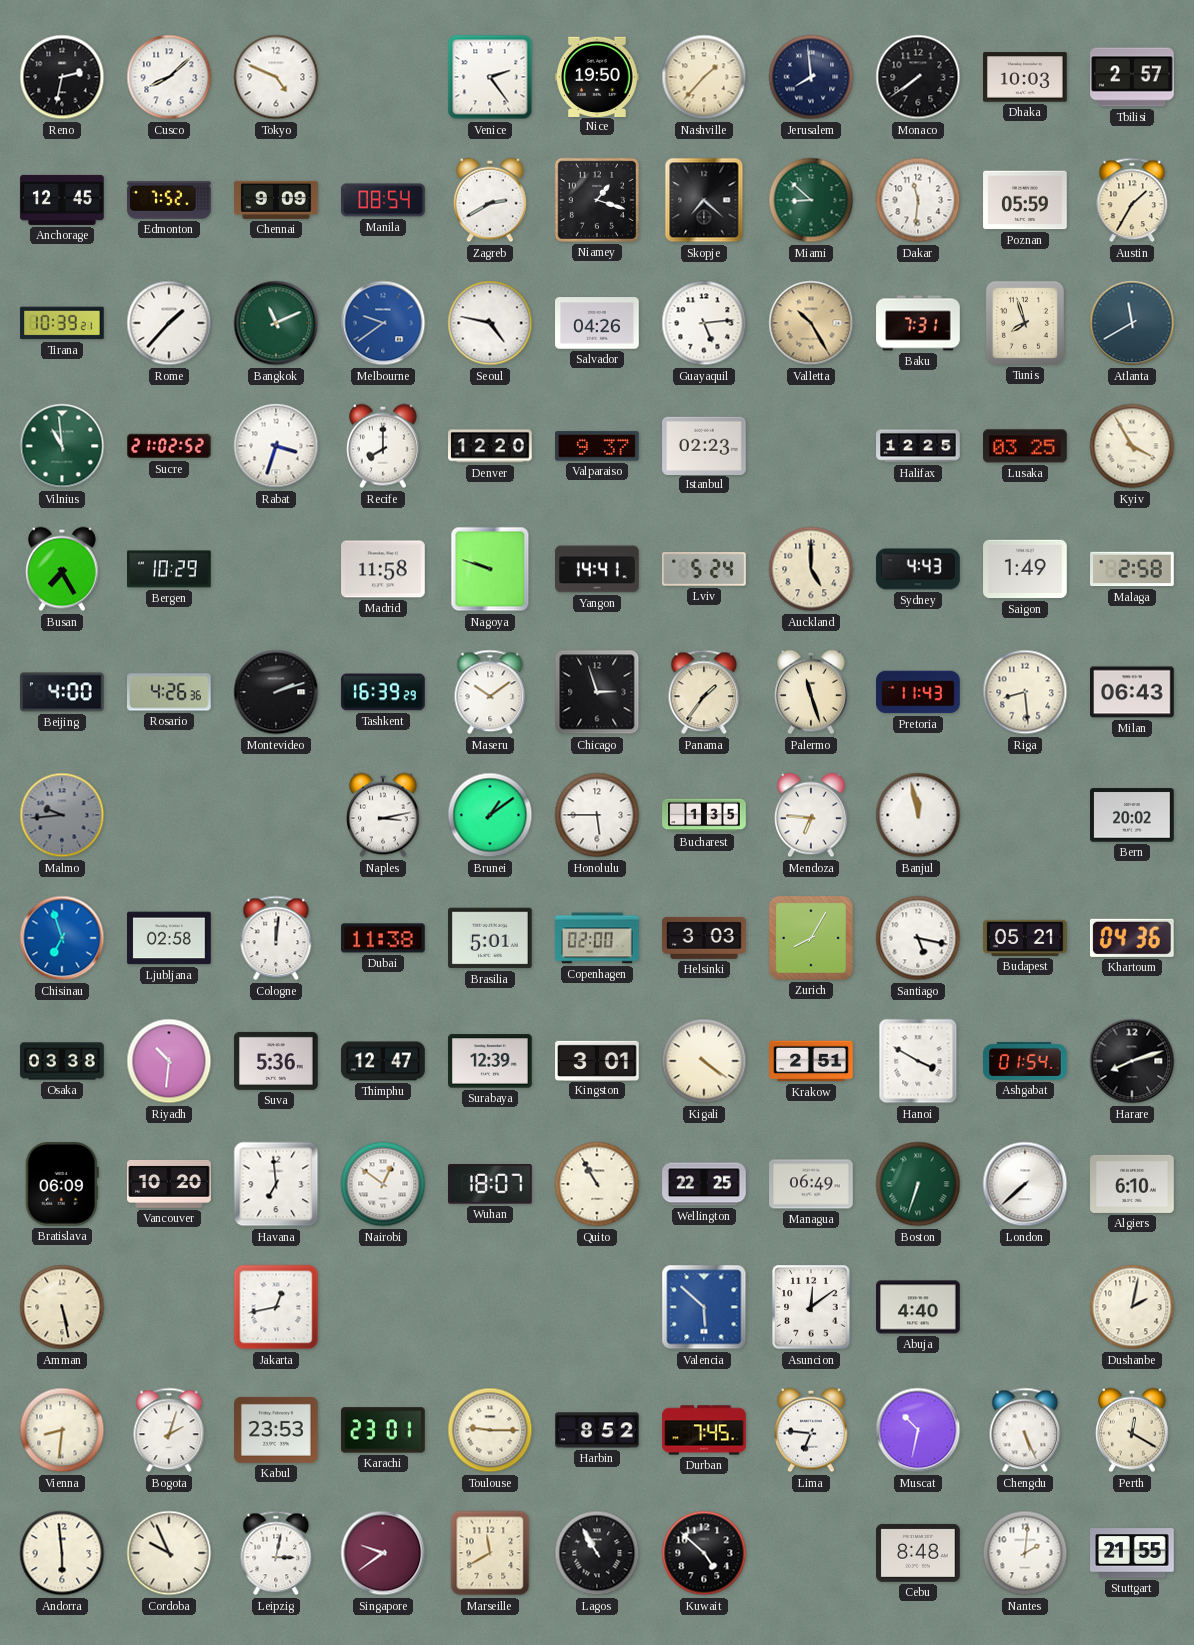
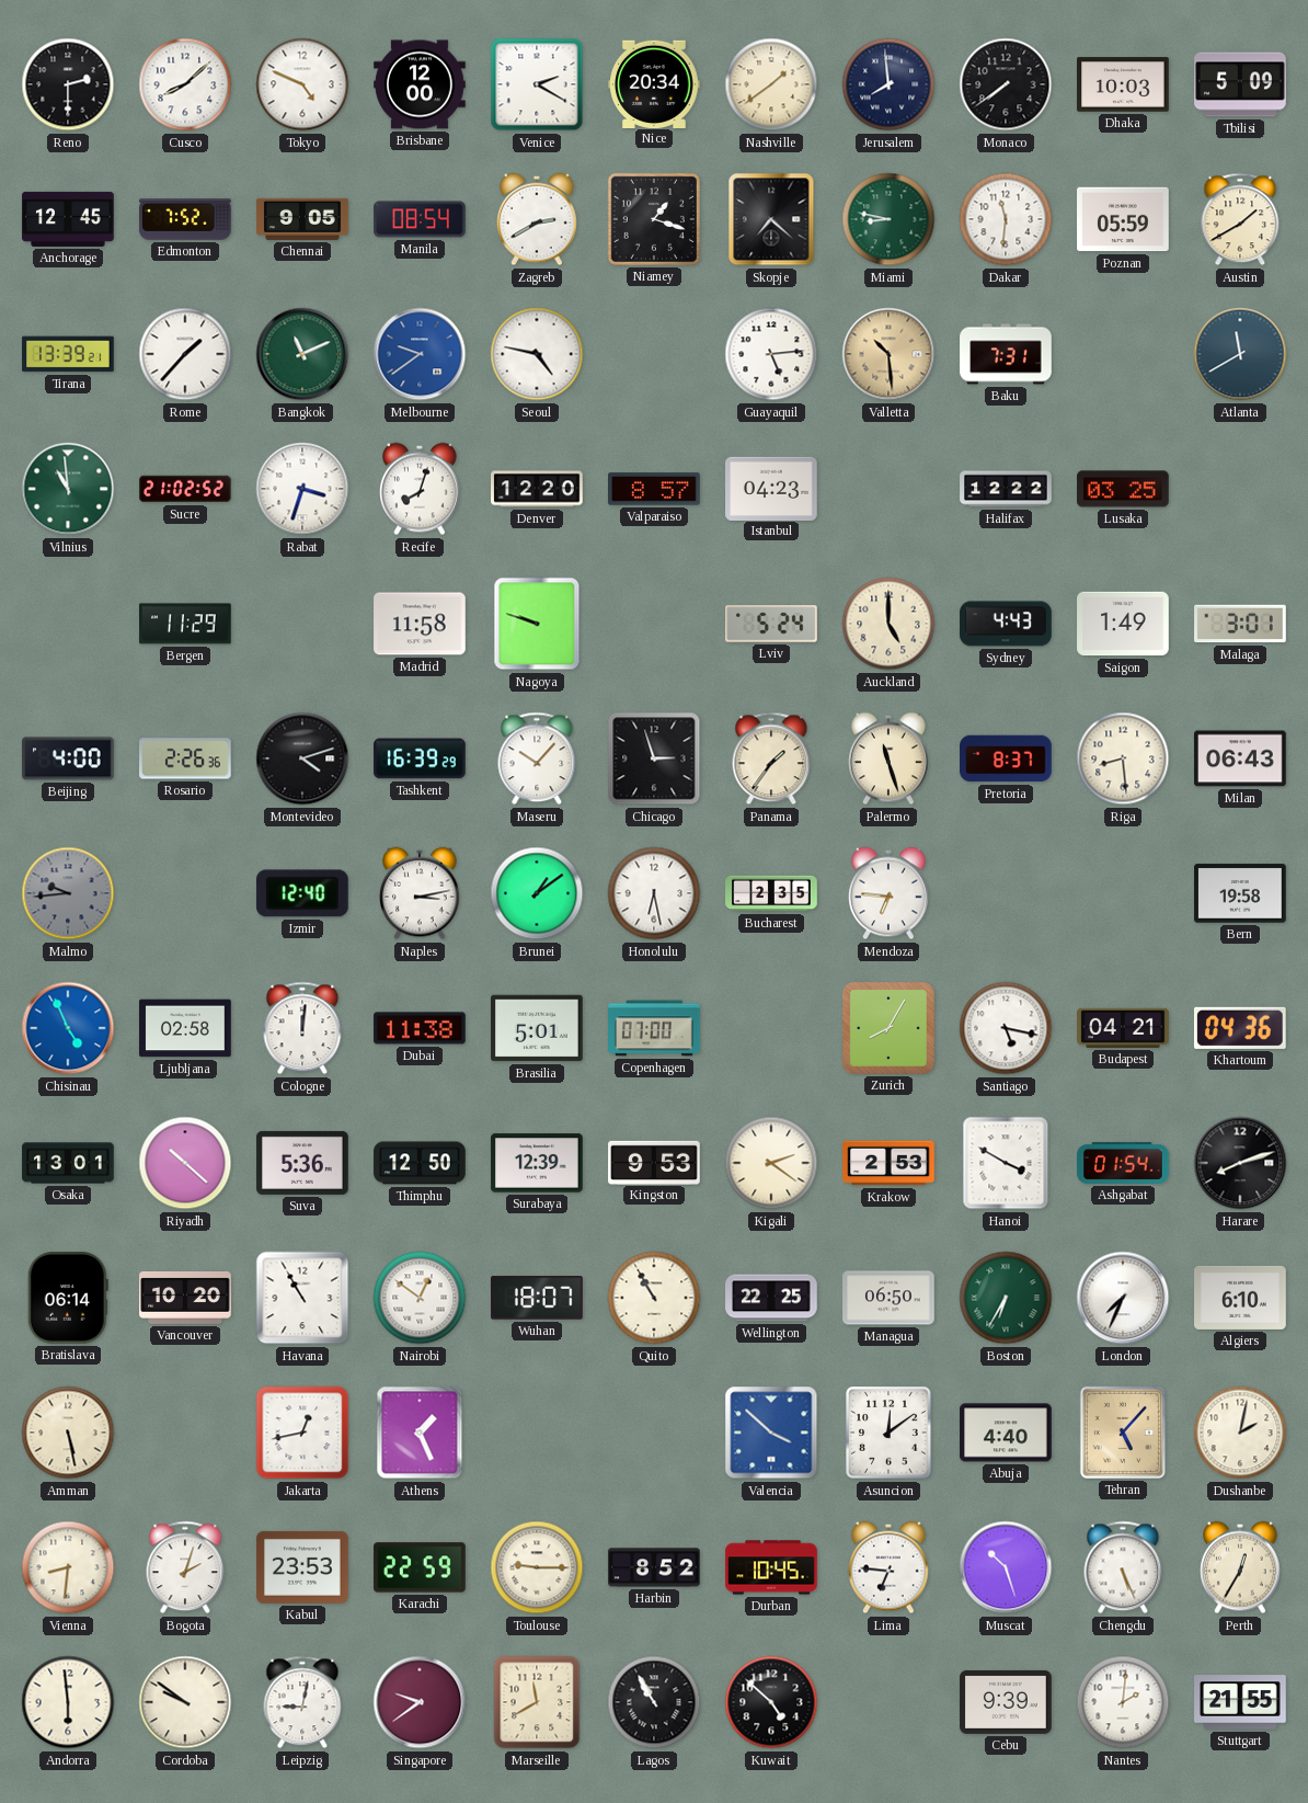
Reno: 2:32 -> 2:30
Brisbane: none -> 12:00
Venice: 2:24 -> 2:20
Nice: 19:50 -> 20:34
Nashville: 1:37 -> 1:39
Tbilisi: 2:57 -> 5:09
Chennai: 9:09 -> 9:05
Miami: 8:52 -> 8:47
Austin: 1:35 -> 1:40
Tirana: 10:39 -> 13:39
Salvador: 04:26 -> none
Valletta: 10:25 -> 10:29
Tunis: 7:57 -> none
Recife: 8:00 -> 8:03
Valparaiso: 9:37 -> 8:57
Istanbul: 02:23 -> 04:23
Halifax: 12:25 -> 12:22
Kyiv: 3:55 -> none
Busan: 7:25 -> none
Bergen: 10:29 -> 11:29
Yangon: 14:41 -> none
Malaga: 2:58 -> 3:01
Rosario: 4:26 -> 2:26
Montevideo: 2:12 -> 4:12
Maseru: 10:09 -> 10:07
Pretoria: 11:43 -> 8:37
Izmir: none -> 12:40
Honolulu: 5:45 -> 6:28
Bucharest: 1:35 -> 2:35
Banjul: 11:58 -> none
Bern: 20:02 -> 19:58
Chisinau: 6:57 -> 4:56
Copenhagen: 02:00 -> 07:00
Helsinki: 3:03 -> none
Budapest: 05:21 -> 04:21
Osaka: 03:38 -> 13:01
Riyadh: 10:31 -> 10:22
Thimphu: 12:47 -> 12:50
Kingston: 3:01 -> 9:53
Kigali: 4:21 -> 2:21
Krakow: 2:51 -> 2:53
Bratislava: 06:09 -> 06:14
Havana: 6:59 -> 10:55
Managua: 06:49 -> 06:50
Boston: 6:33 -> 6:35
London: 7:38 -> 7:34
Athens: none -> 1:26
Valencia: 5:52 -> 3:52
Tehran: none -> 5:07
Karachi: 23:01 -> 22:59
Durban: 7:45 -> 10:45
Muscat: 10:32 -> 10:27
Perth: 12:20 -> 12:35
Cordoba: 9:56 -> 9:51
Leipzig: 3:02 -> 9:02
Cebu: 8:48 -> 9:39
